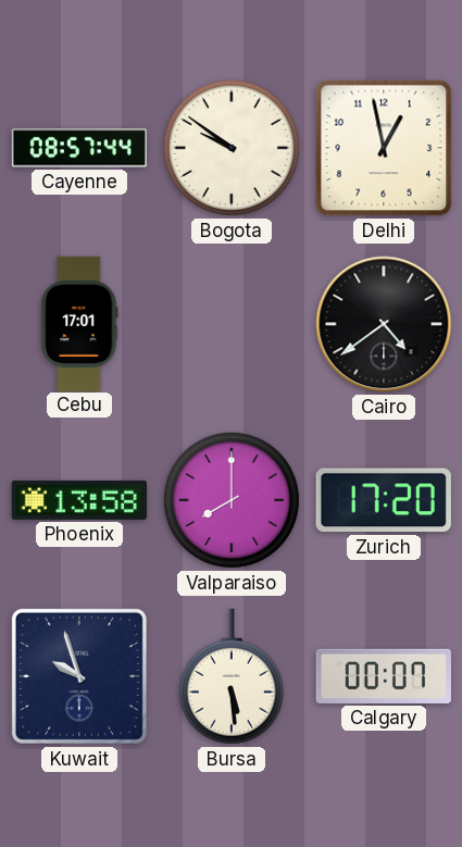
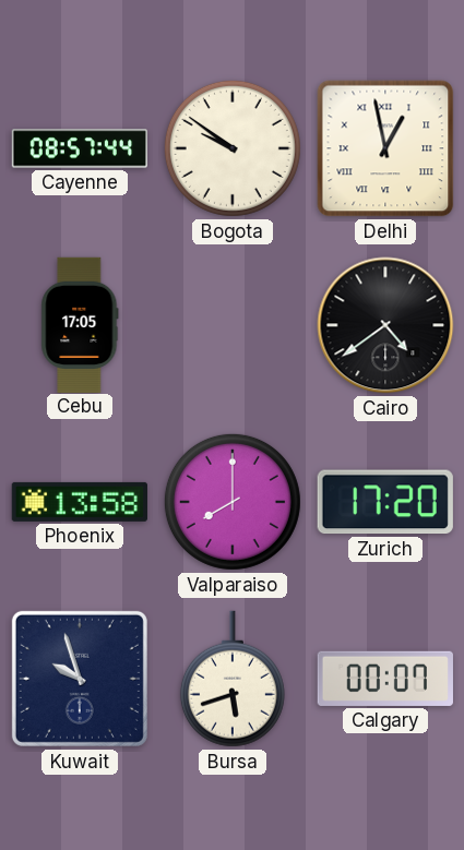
Delhi numerals: Arabic -> Roman
Cebu: 17:01 -> 17:05
Bursa: 5:29 -> 5:42
